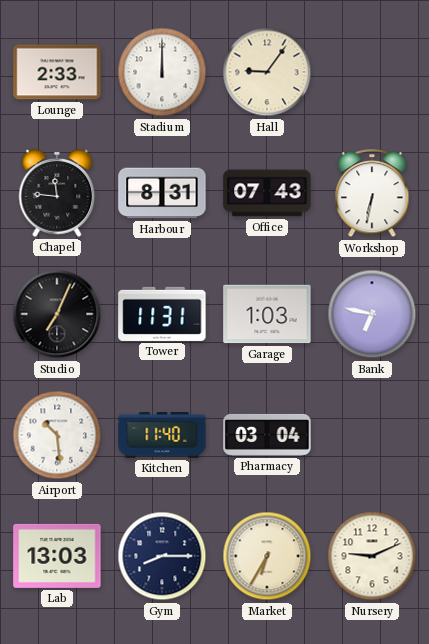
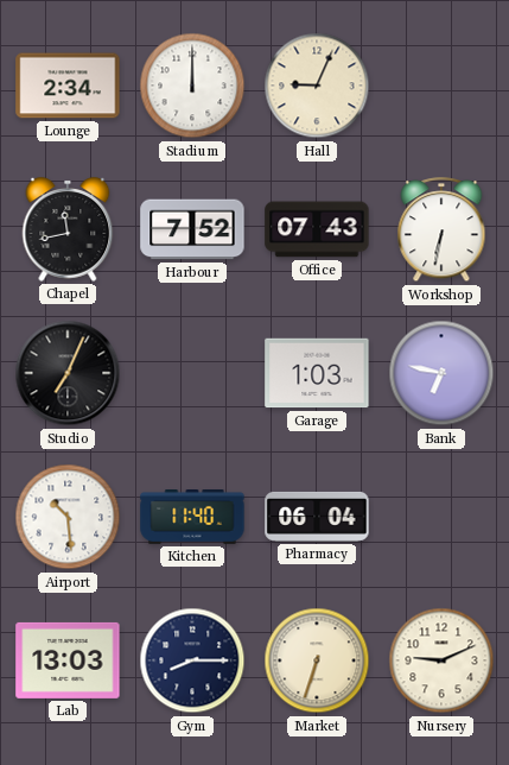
Lounge: 2:33 -> 2:34
Hall: 9:06 -> 9:04
Chapel: 11:46 -> 11:43
Harbour: 8:31 -> 7:52
Tower: 11:31 -> none
Pharmacy: 03:04 -> 06:04
Market: 6:35 -> 6:33
